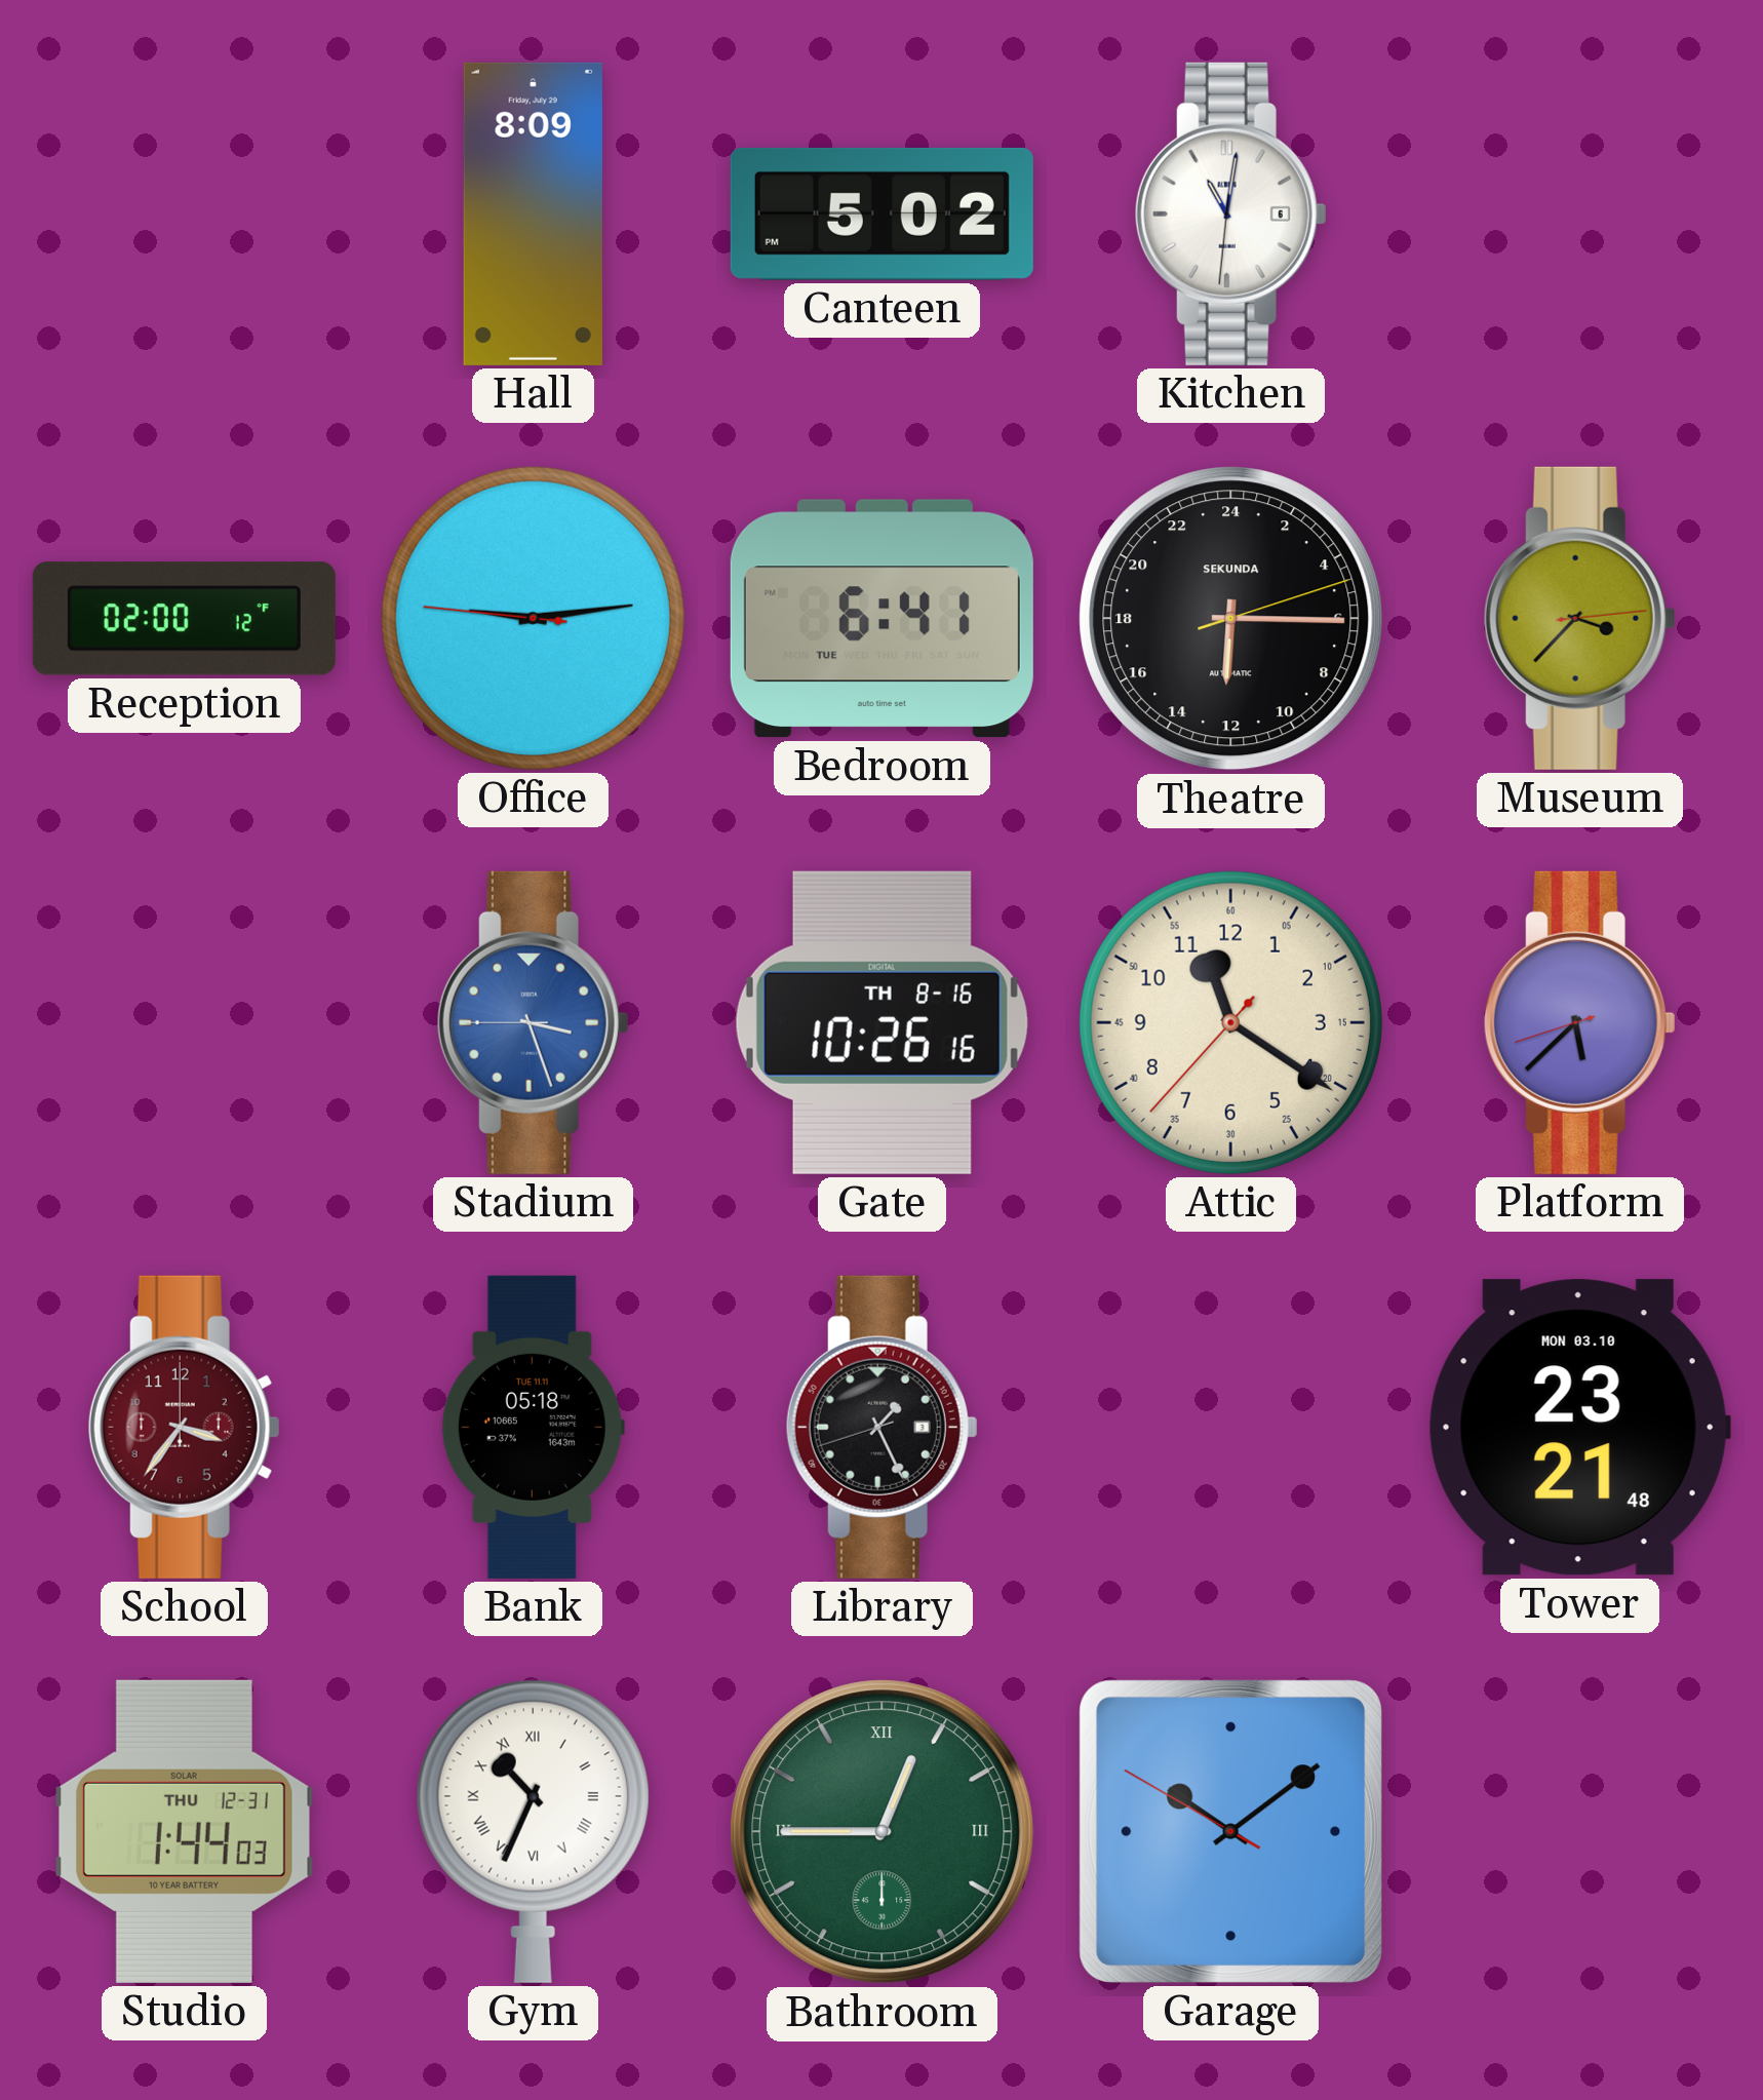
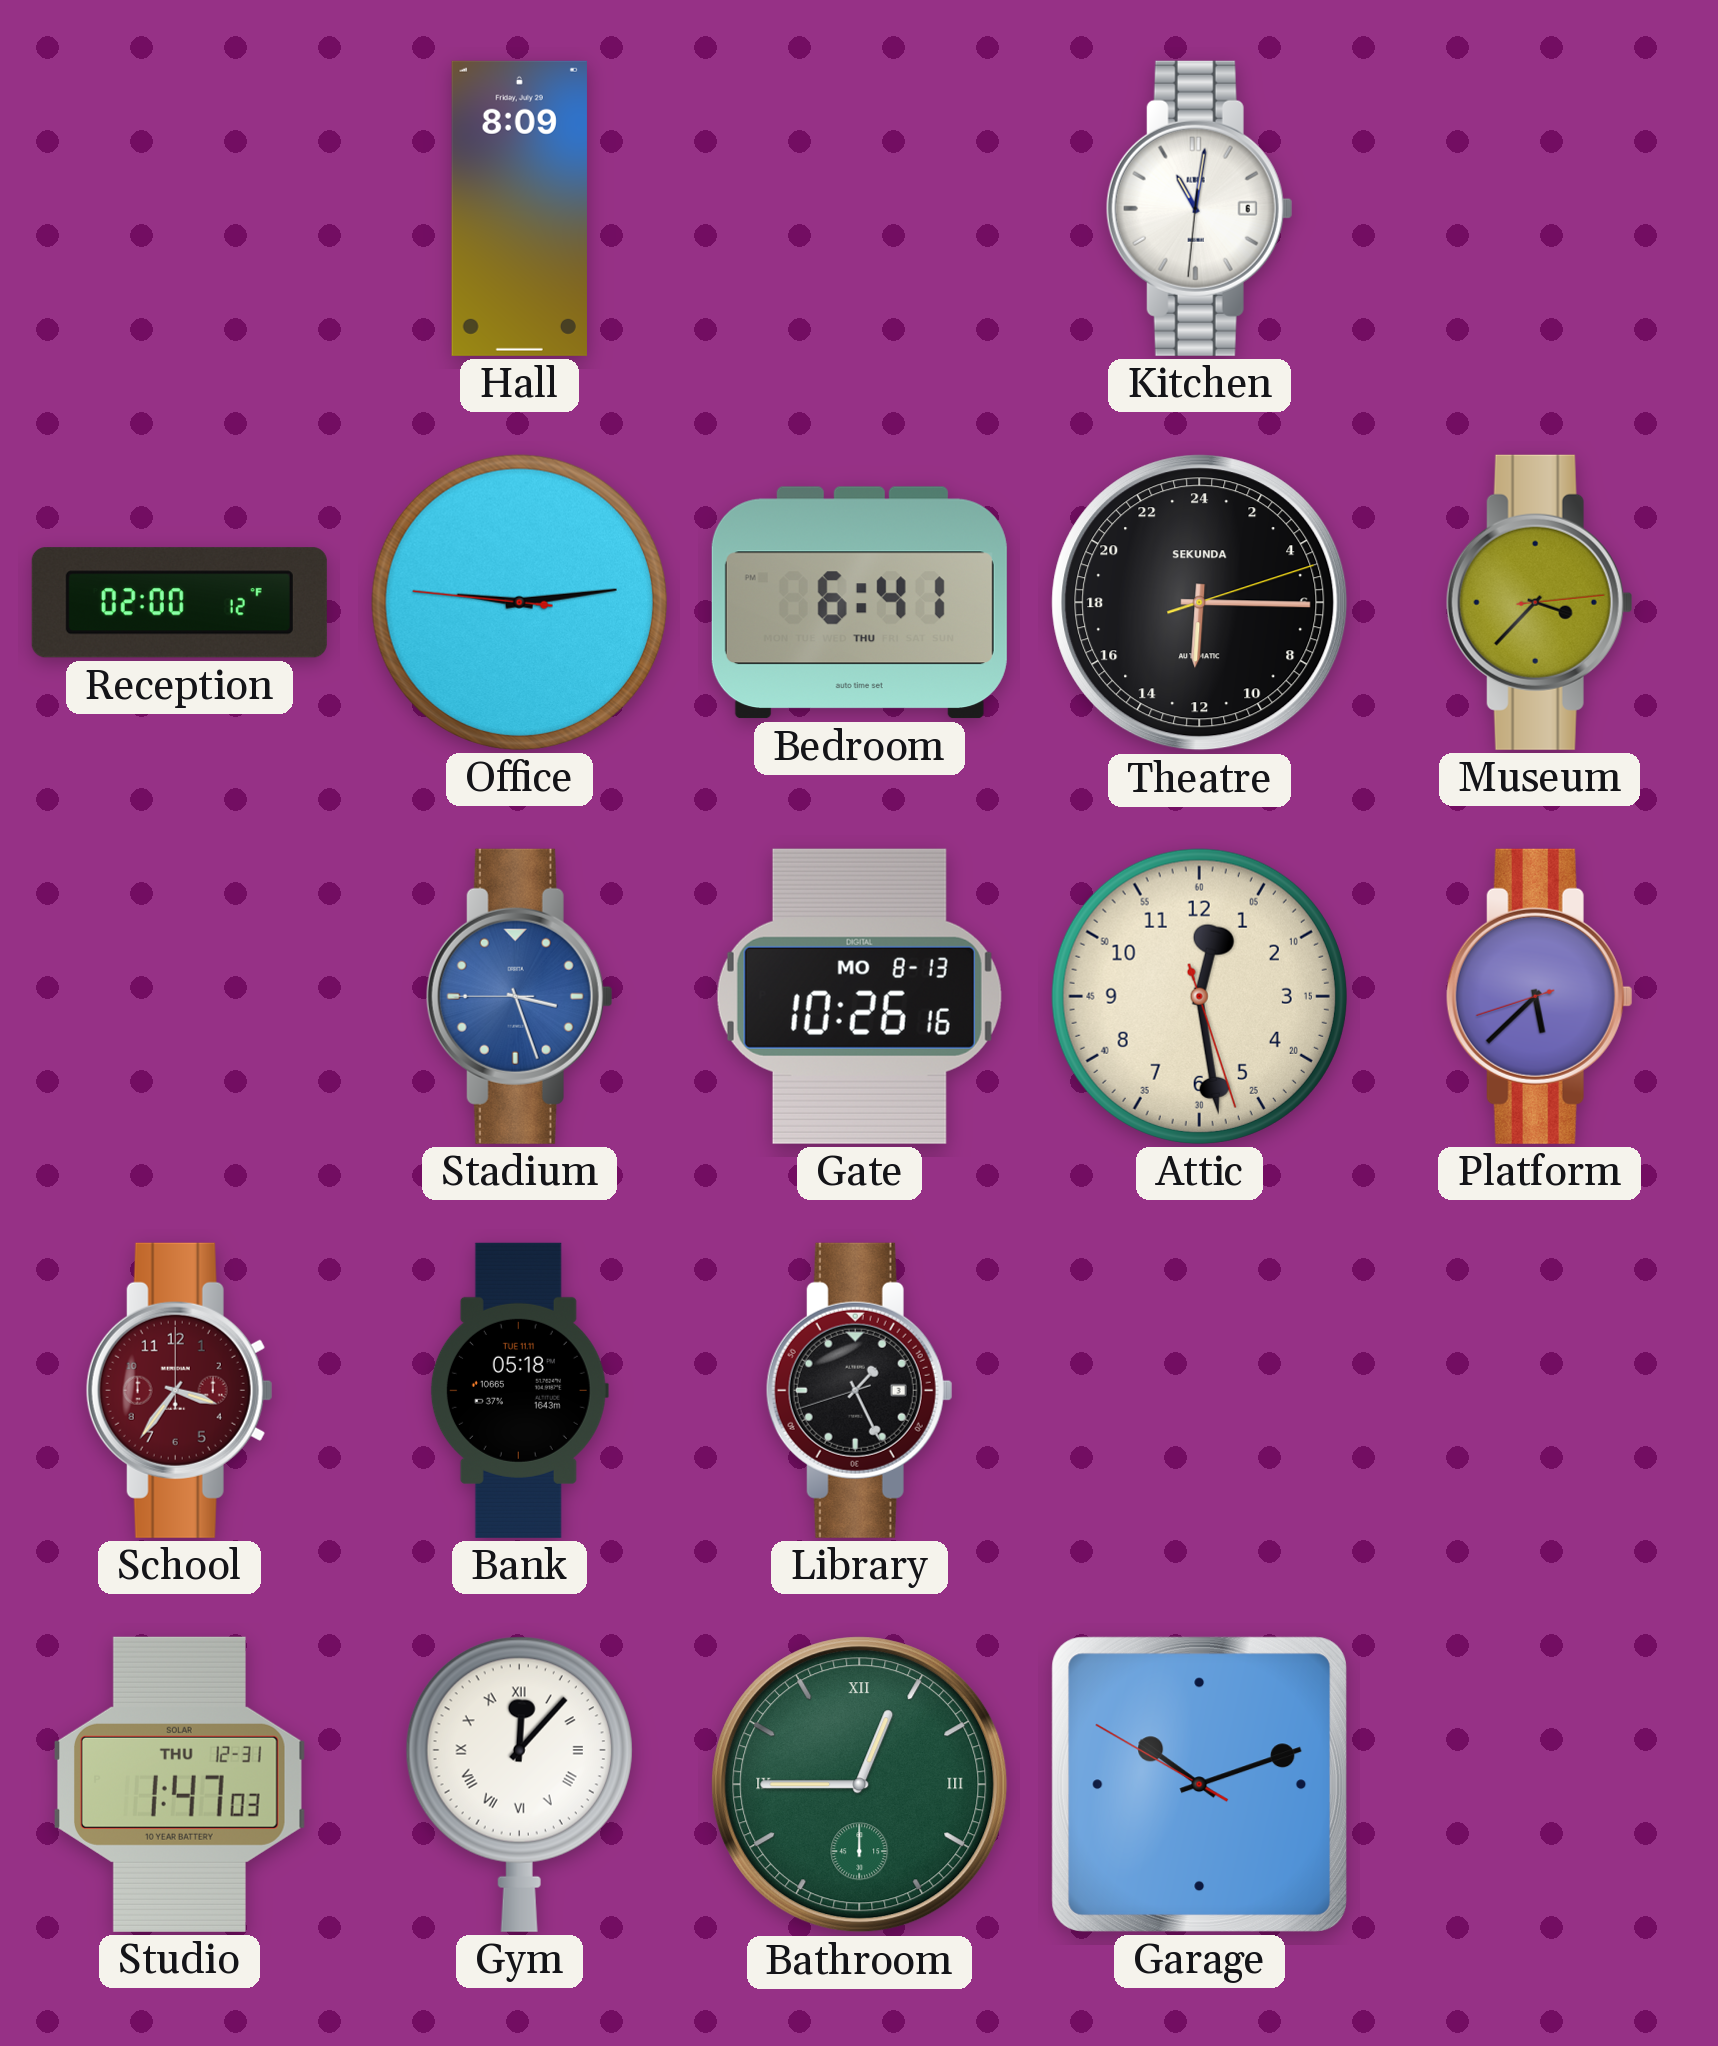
Canteen: 5:02 -> none
Bedroom date: TUE -> THU
Gate date: TH 8-16 -> MO 8-13
Attic: 11:20 -> 12:28
Tower: 23:21 -> none
Studio: 1:44 -> 1:47
Gym: 10:34 -> 12:07
Garage: 10:08 -> 10:11
